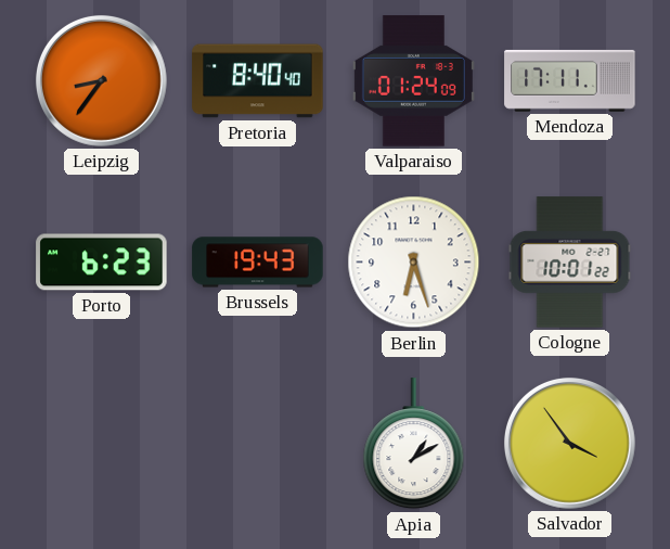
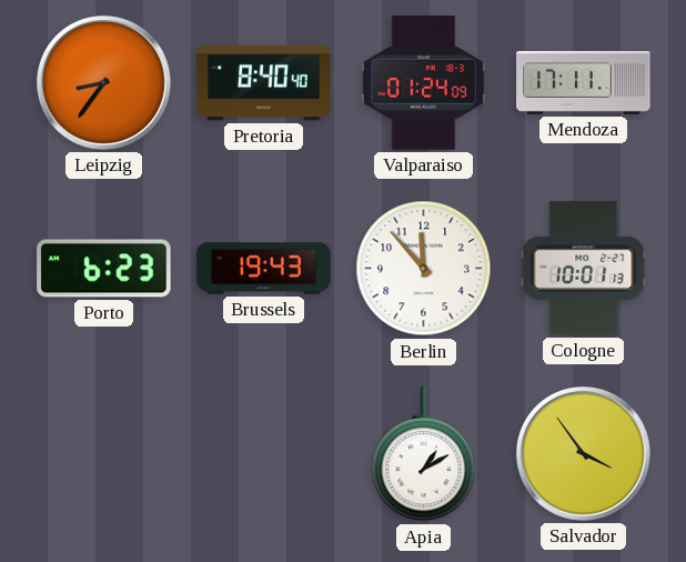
Berlin: 6:27 -> 11:53
Cologne: 10:01:22 -> 10:01:13
